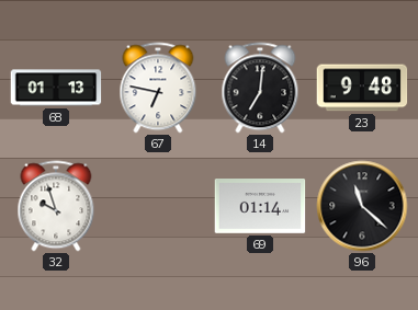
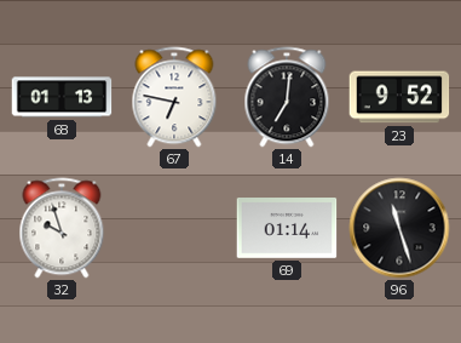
23: 9:48 -> 9:52
96: 11:22 -> 11:27
